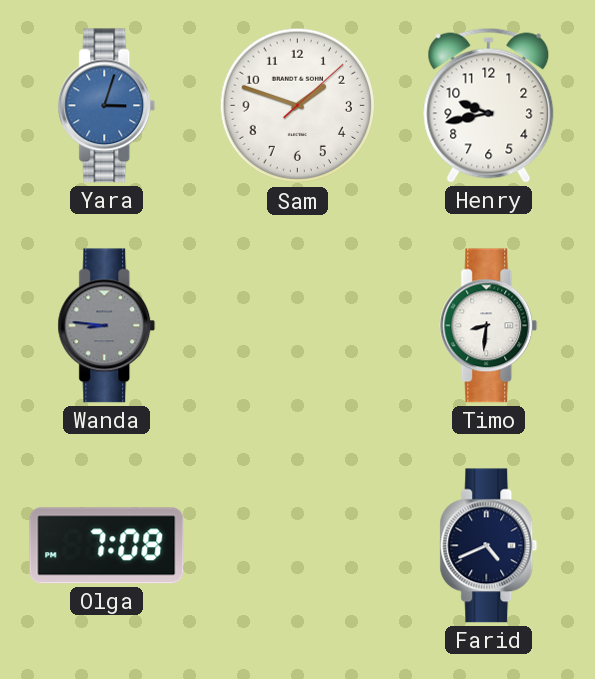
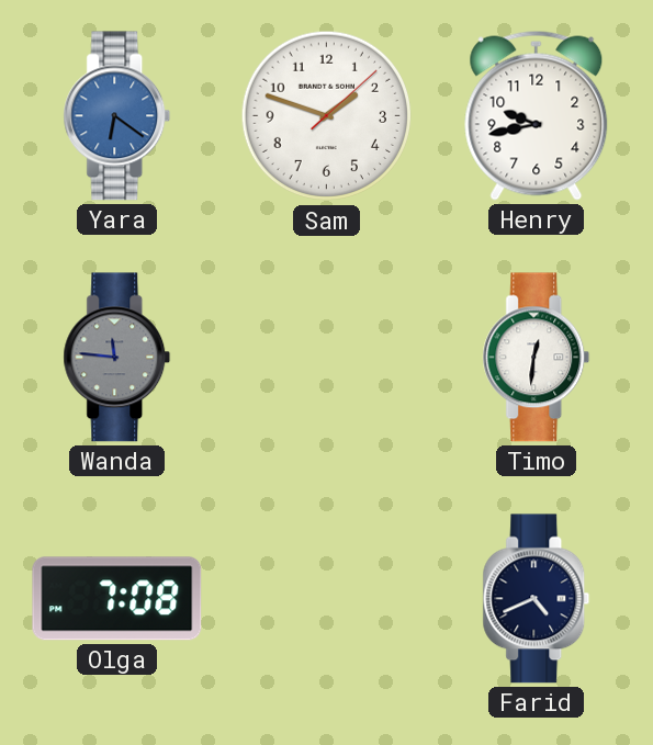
Yara: 3:03 -> 6:21
Wanda: 8:46 -> 11:46
Timo: 8:31 -> 12:31
